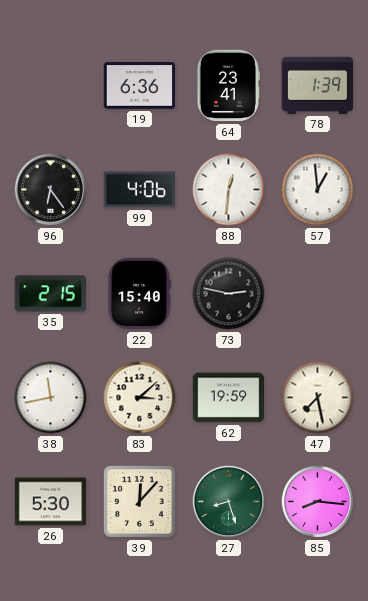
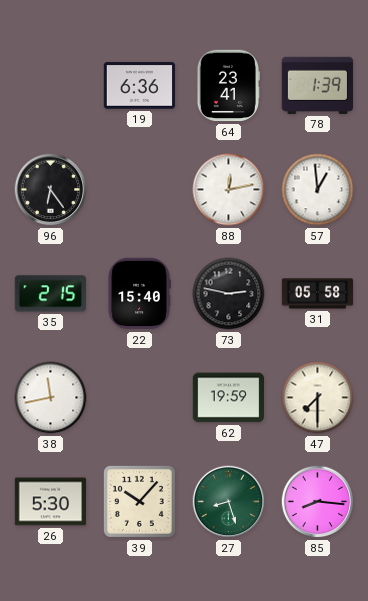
99: 4:06 -> none
88: 12:31 -> 12:13
31: none -> 05:58
83: 3:08 -> none
47: 7:28 -> 7:30
39: 12:07 -> 10:07
